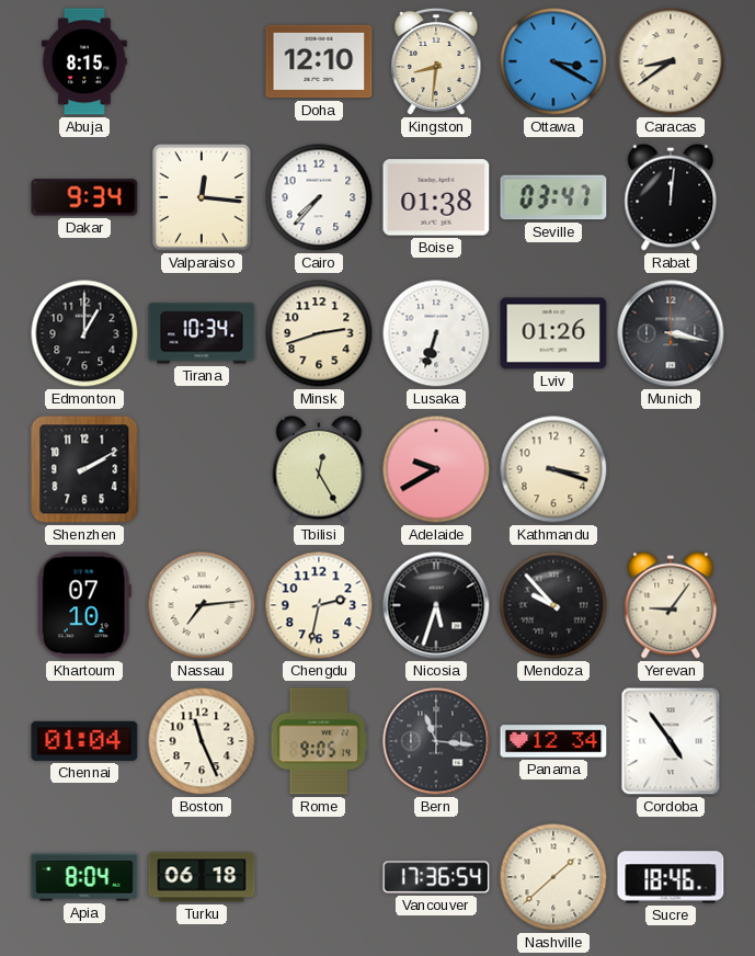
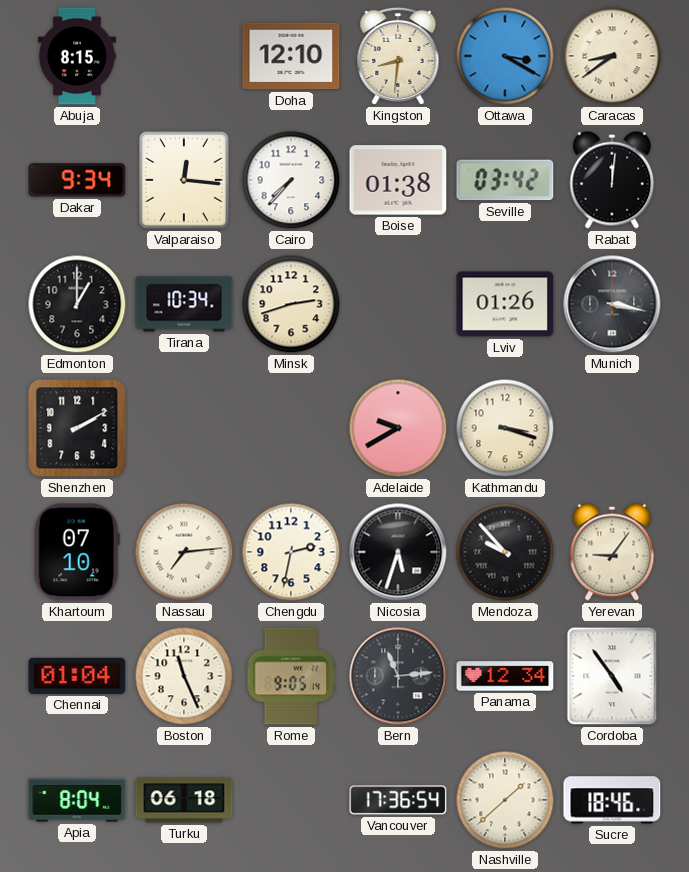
Seville: 03:47 -> 03:42
Lusaka: 6:33 -> none
Tbilisi: 12:25 -> none
Bern: 11:16 -> 11:14
